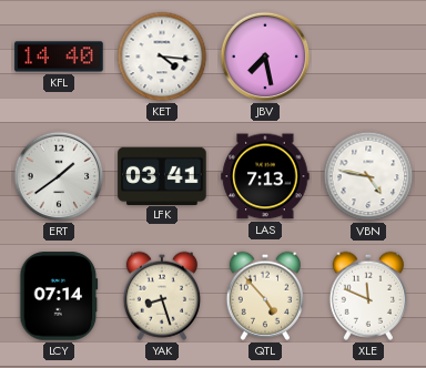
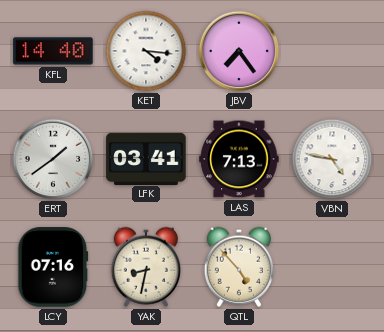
JBV: 7:28 -> 7:24
LCY: 07:14 -> 07:16
YAK: 8:27 -> 8:32
XLE: 11:49 -> none
